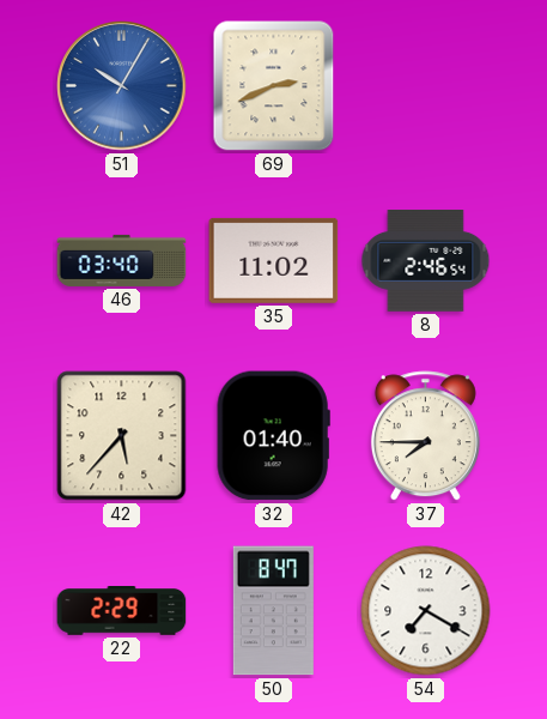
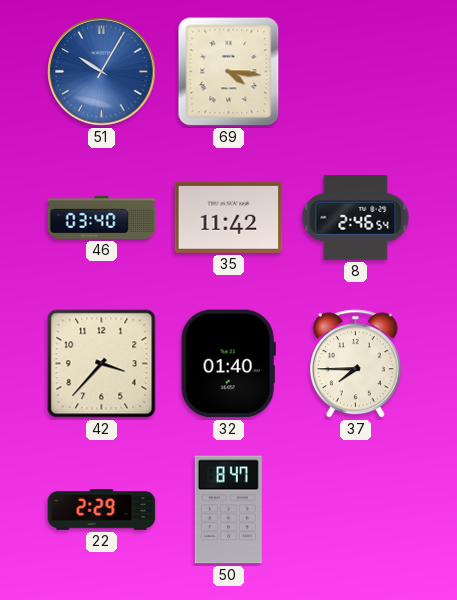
69: 2:41 -> 4:16
35: 11:02 -> 11:42
42: 5:37 -> 3:37
54: 7:20 -> none
